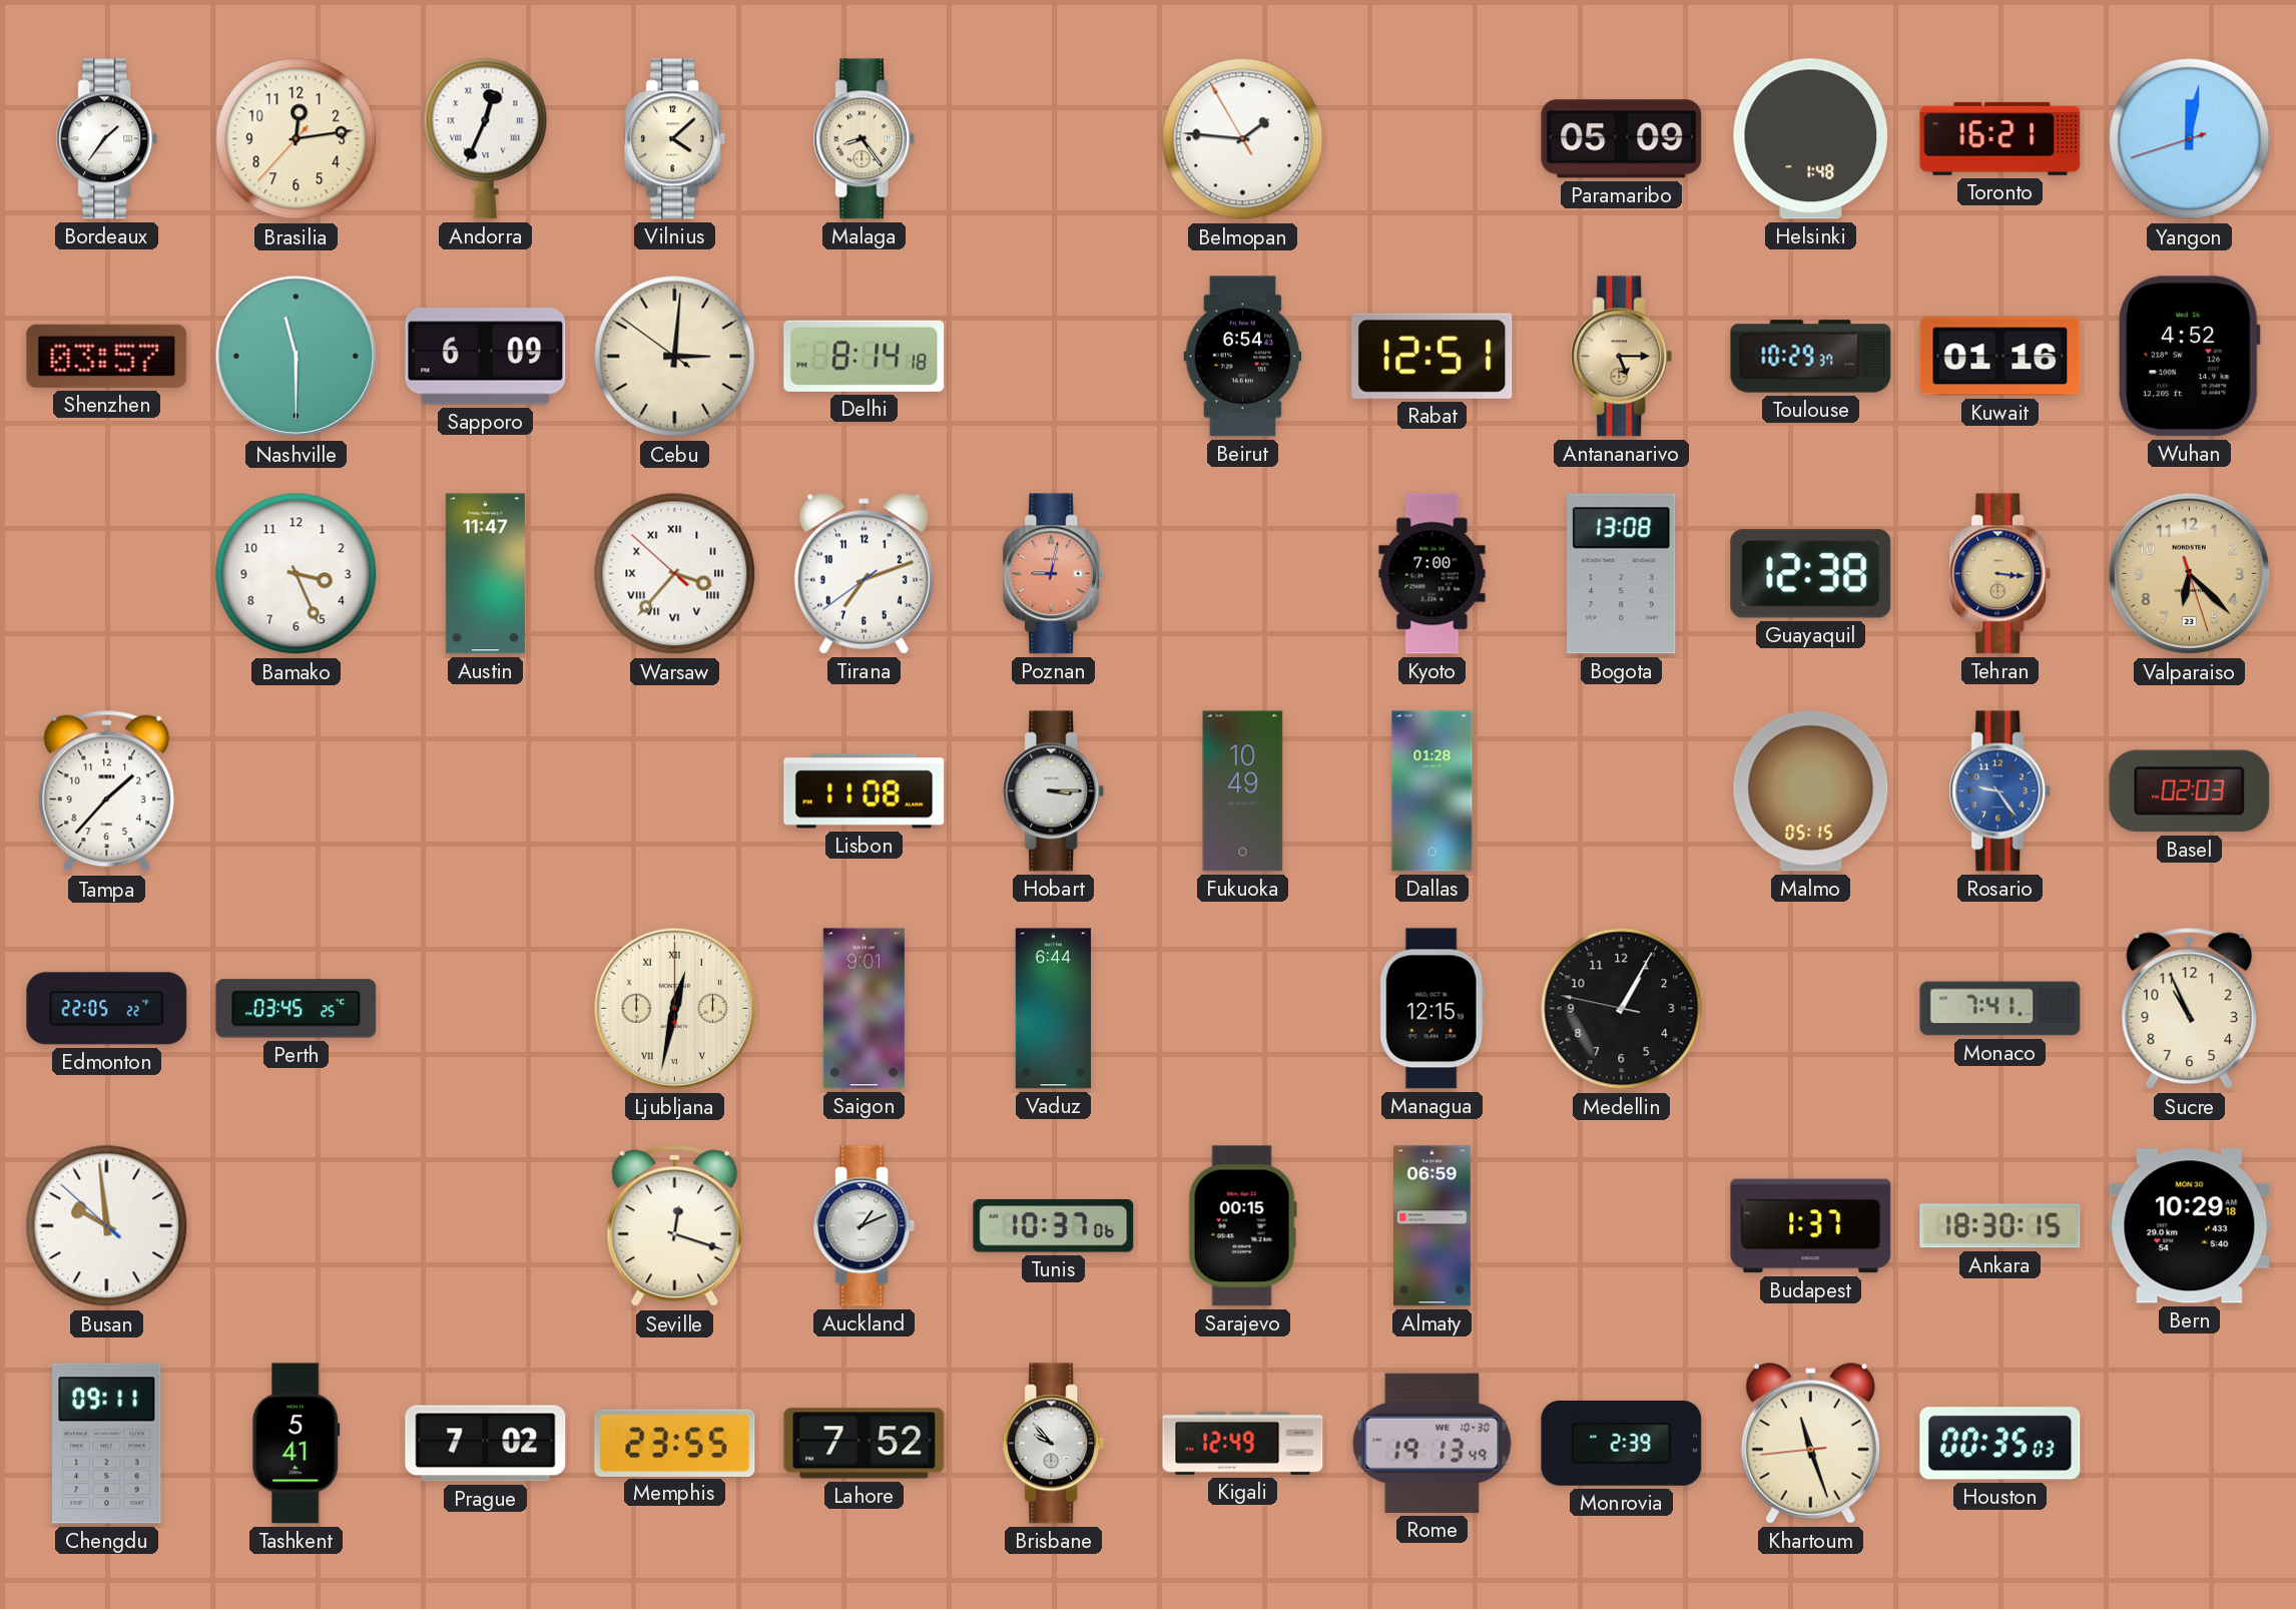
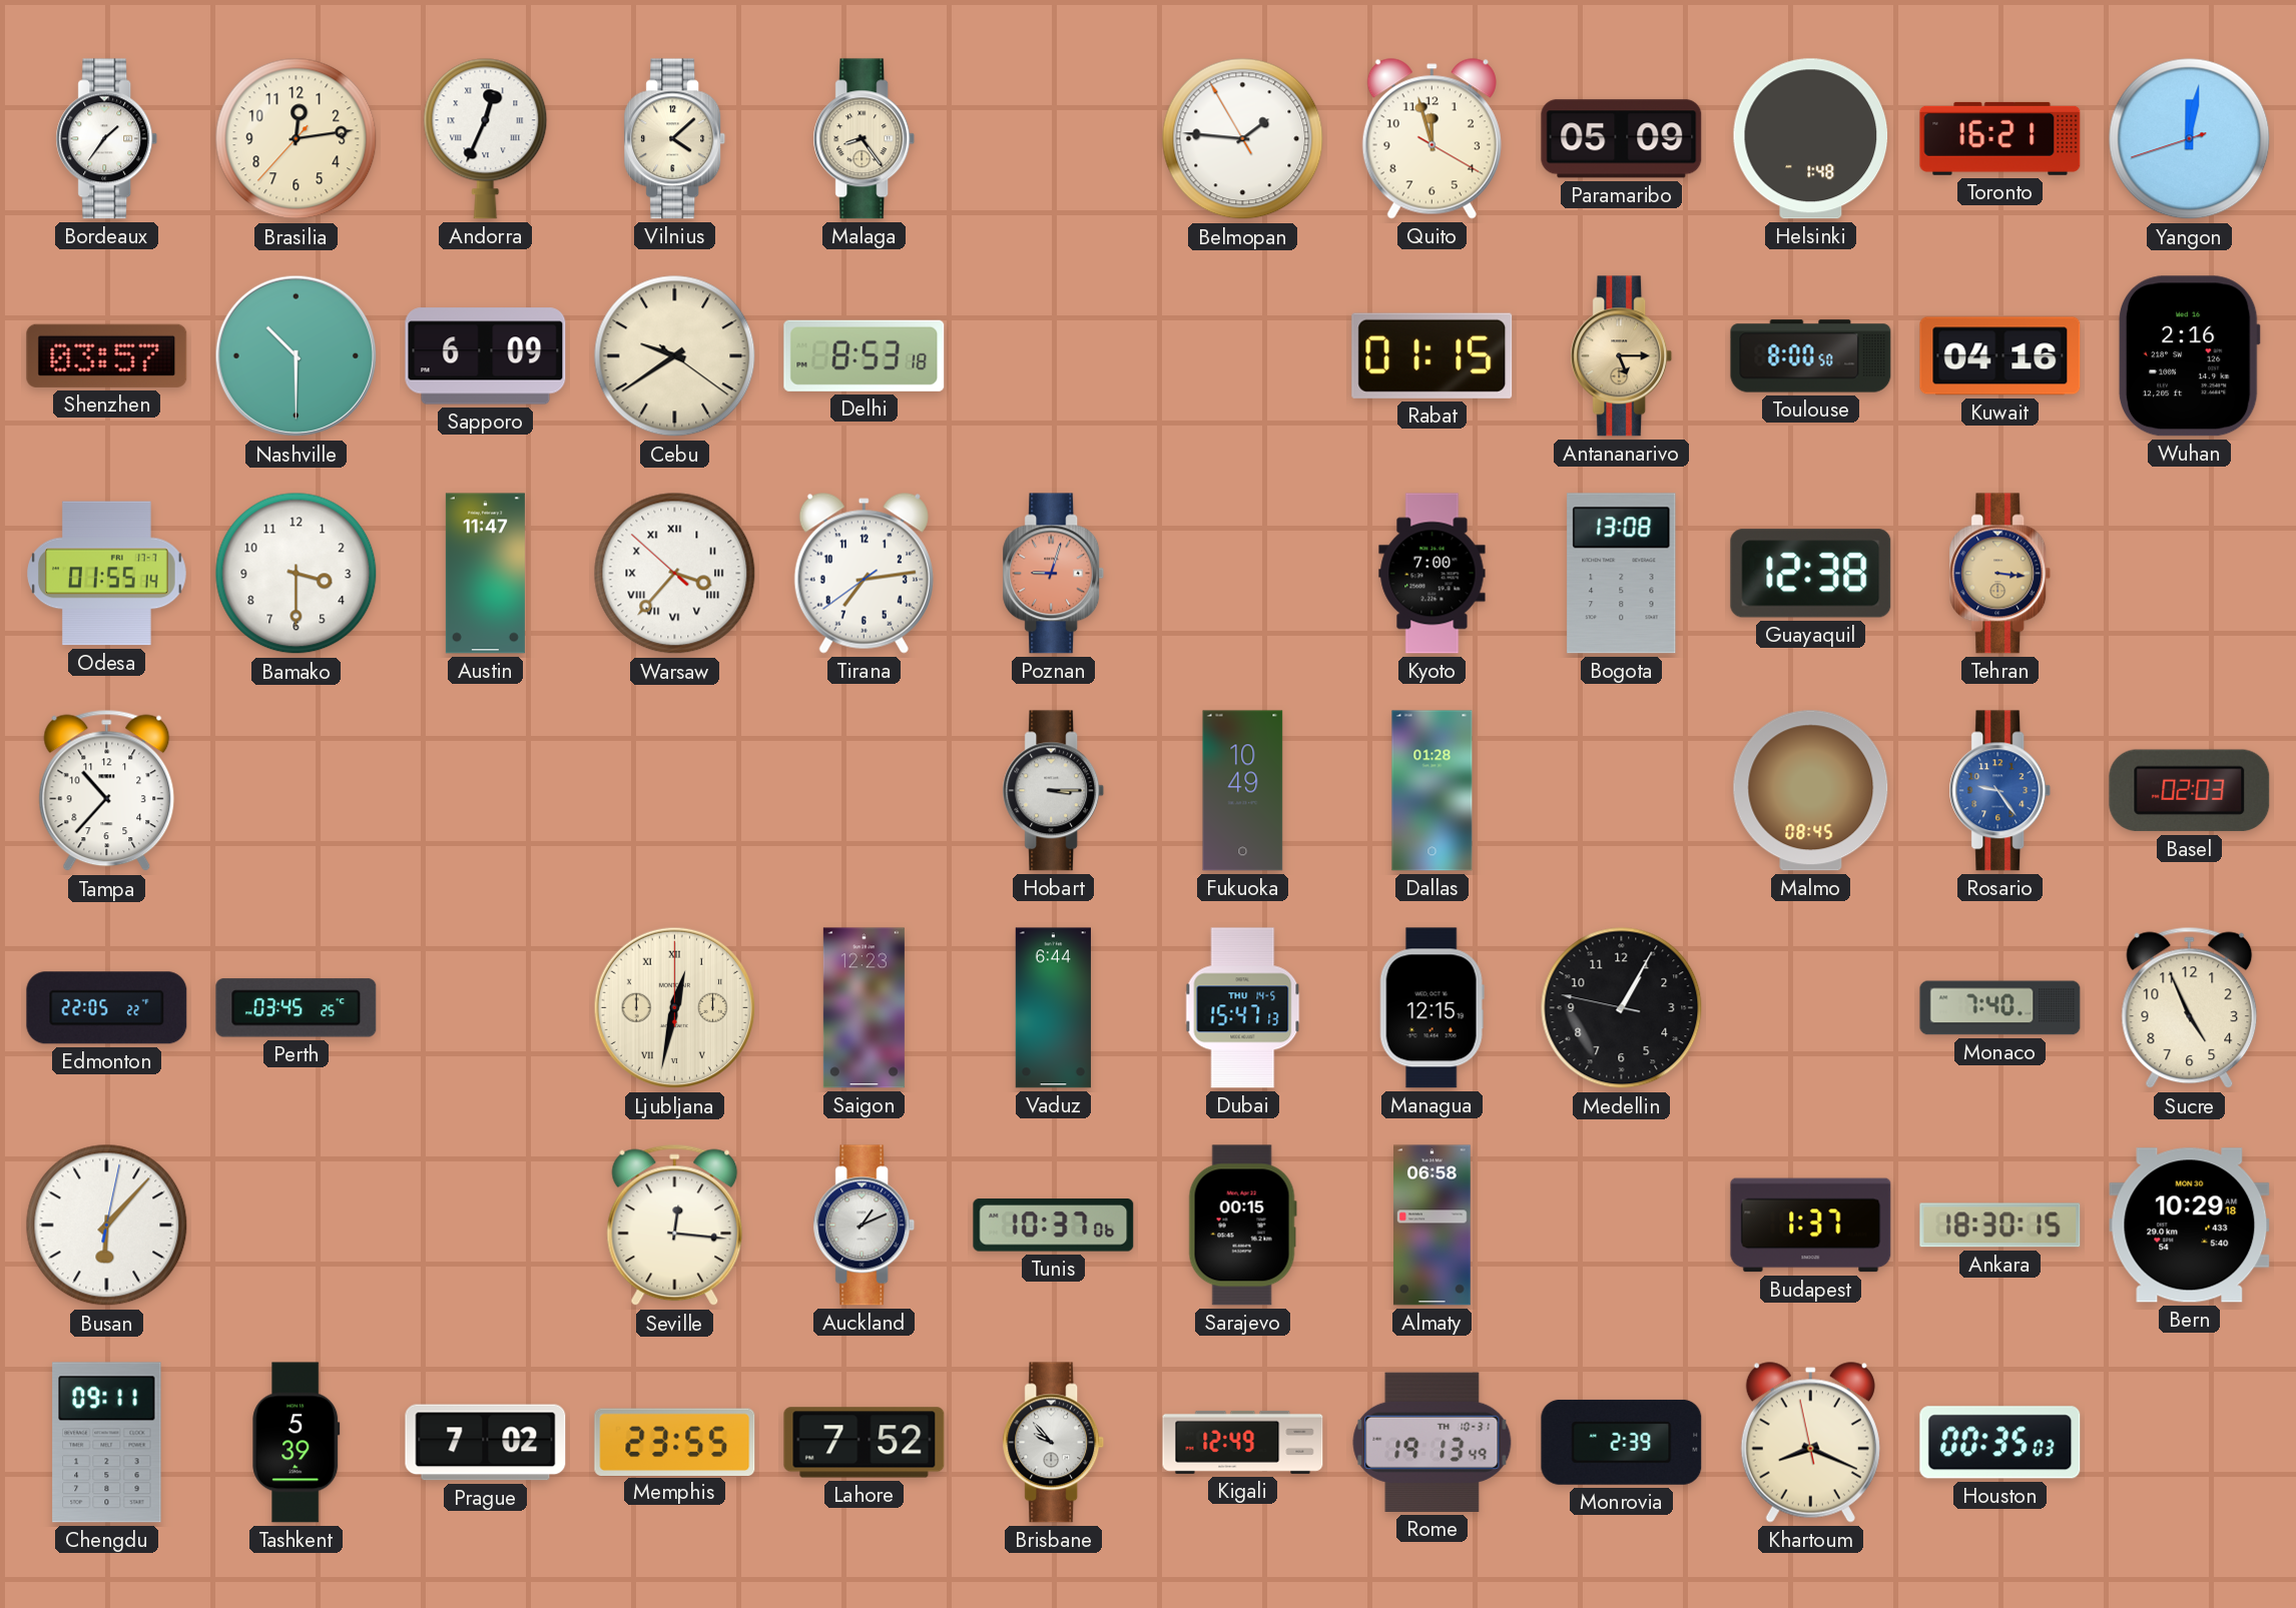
Quito: none -> 11:57
Nashville: 11:30 -> 10:30
Cebu: 3:00 -> 9:39
Delhi: 8:14 -> 8:53
Beirut: 6:54 -> none
Rabat: 12:51 -> 01:15
Toulouse: 10:29 -> 8:00
Kuwait: 01:16 -> 04:16
Wuhan: 4:52 -> 2:16
Odesa: none -> 01:55
Bamako: 3:26 -> 3:30
Tirana: 7:11 -> 7:13
Poznan: 9:02 -> 9:03
Valparaiso: 6:22 -> none
Tampa: 1:37 -> 10:37
Lisbon: 11:08 -> none
Malmo: 05:15 -> 08:45
Saigon: 9:01 -> 12:23
Dubai: none -> 15:47
Monaco: 7:41 -> 7:40
Sucre: 10:56 -> 4:56
Busan: 9:58 -> 6:07
Seville: 12:18 -> 12:16
Almaty: 06:59 -> 06:58
Tashkent: 5:41 -> 5:39
Rome date: WE 10-30 -> TH 10-31
Khartoum: 11:26 -> 8:18
